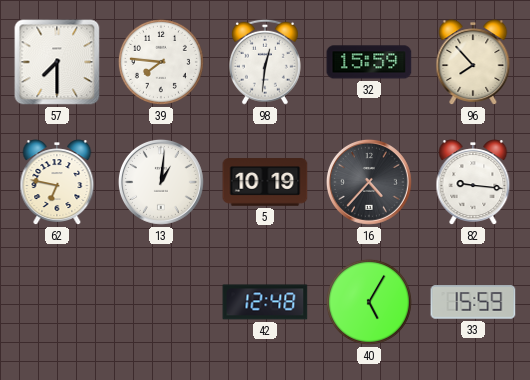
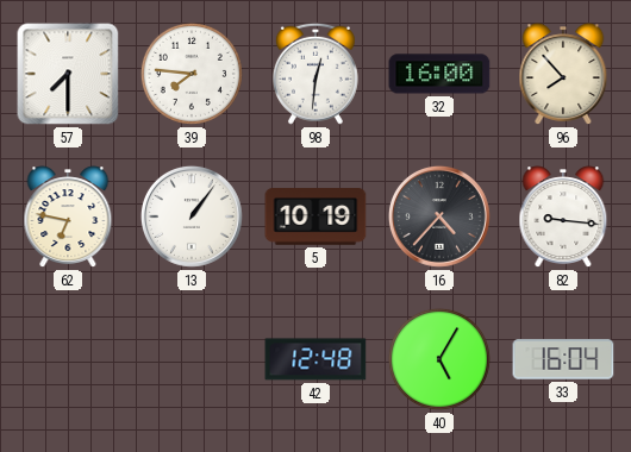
32: 15:59 -> 16:00
13: 1:01 -> 1:06
33: 15:59 -> 16:04
